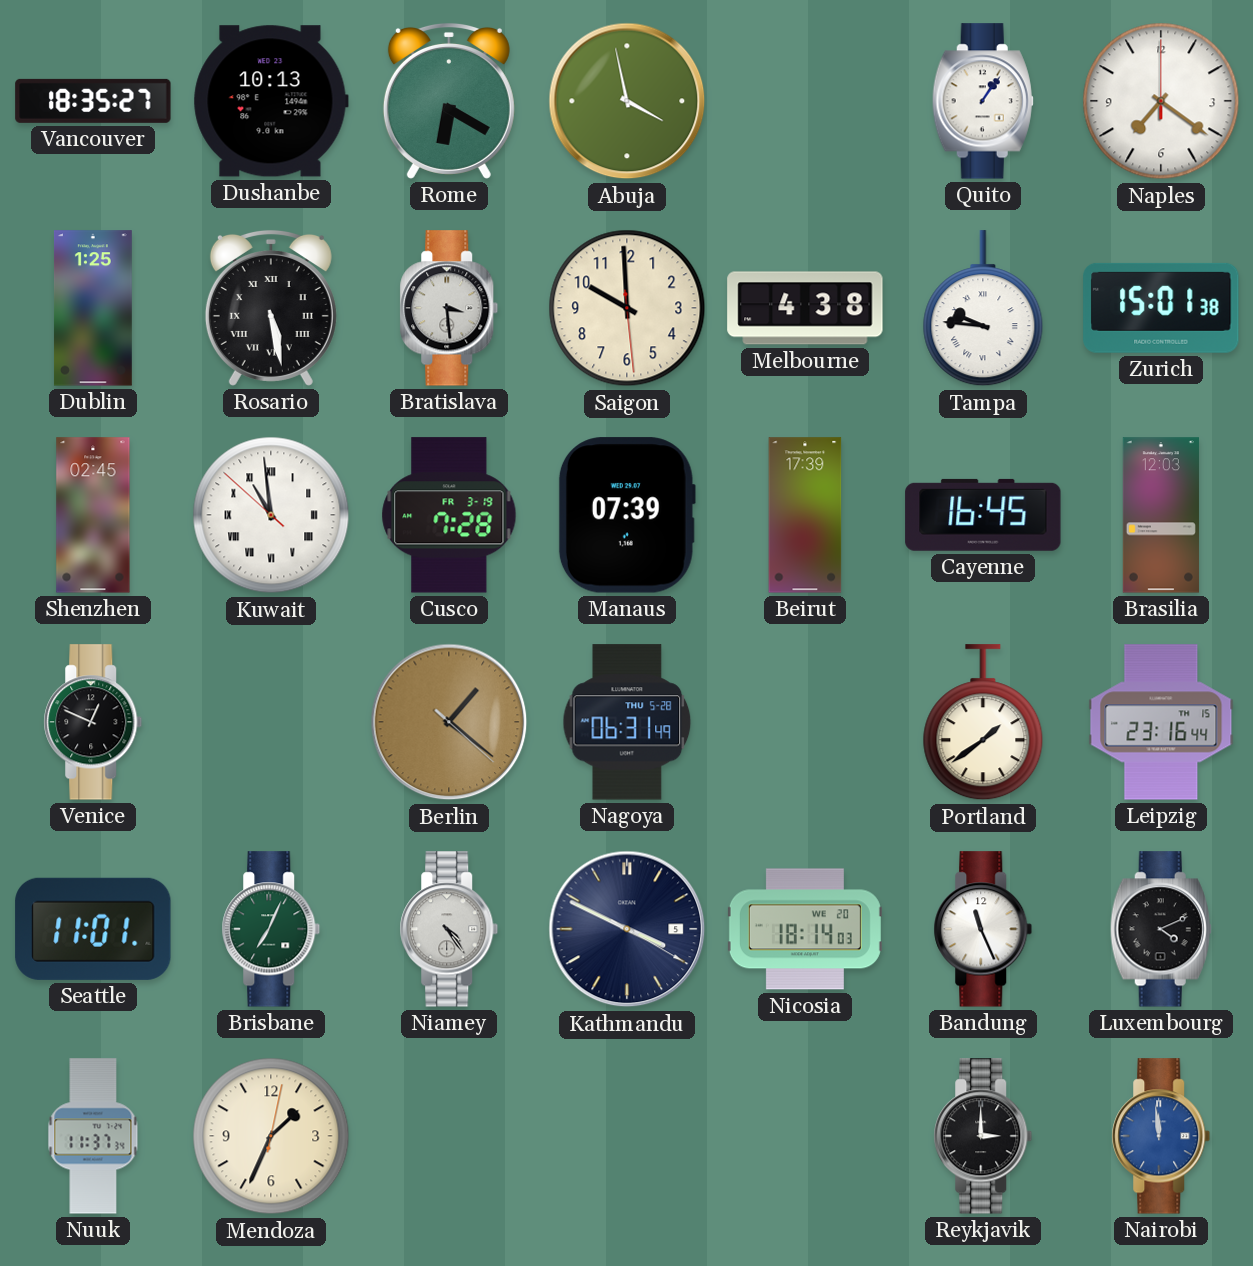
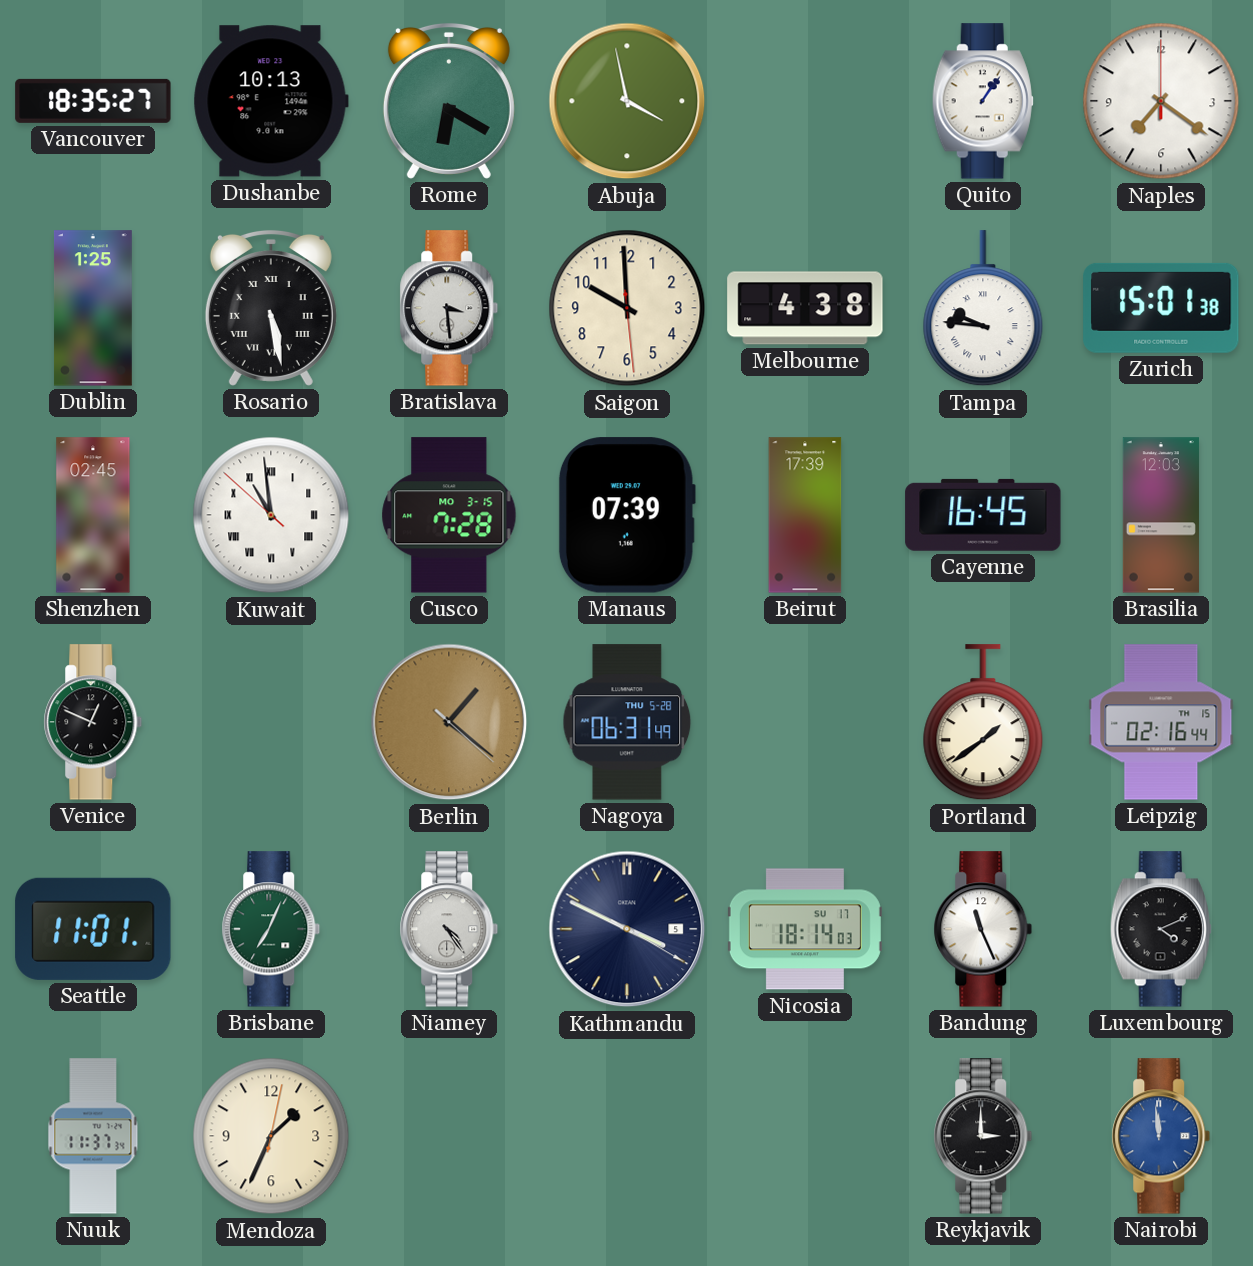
Cusco date: FR 3-19 -> MO 3-15
Leipzig: 23:16 -> 02:16
Nicosia date: WE 20 -> SU 17
